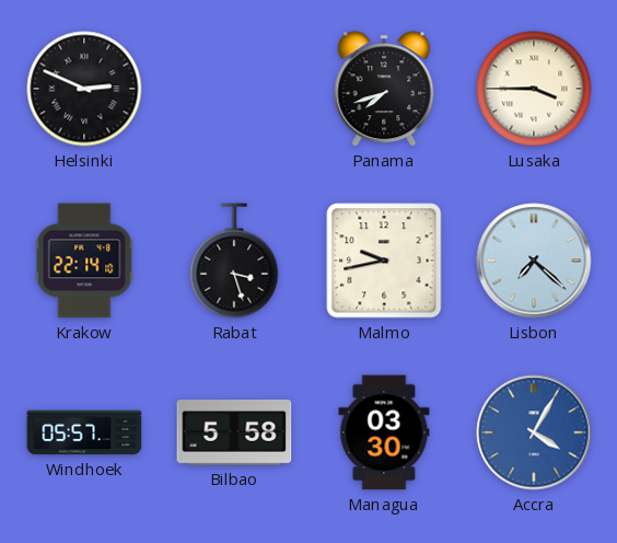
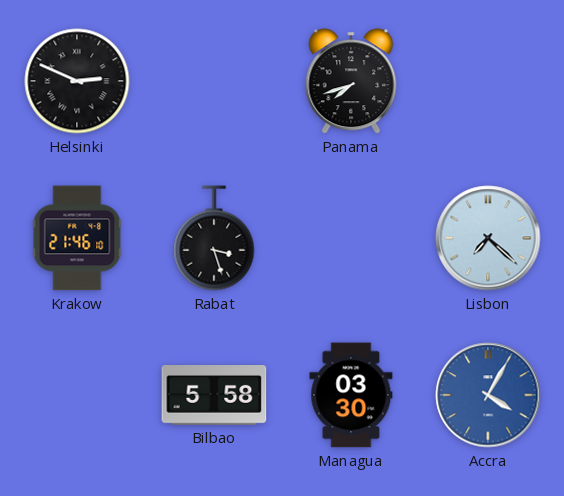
Lusaka: 3:45 -> none
Krakow: 22:14 -> 21:46
Malmo: 9:43 -> none
Windhoek: 05:57 -> none
